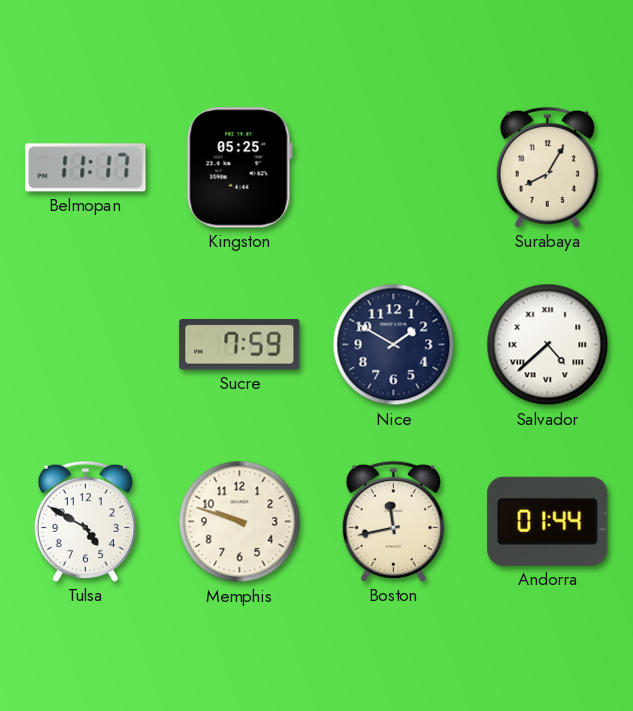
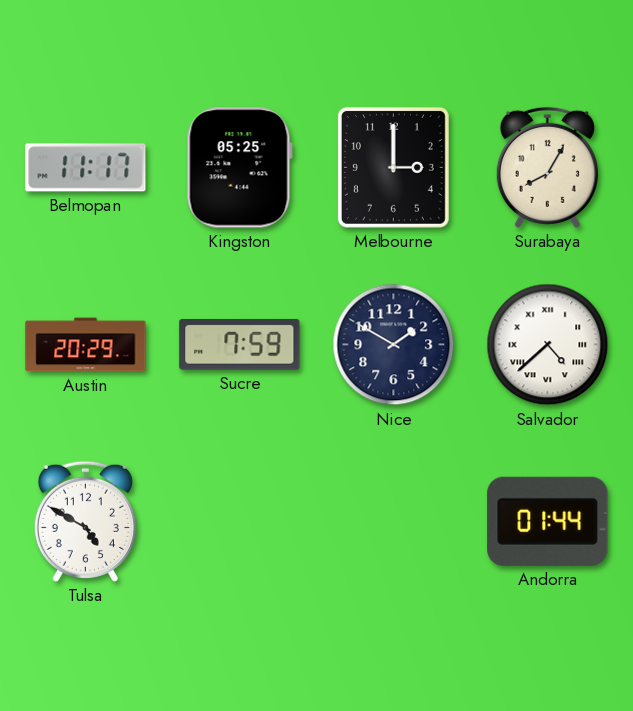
Melbourne: none -> 3:00
Austin: none -> 20:29
Memphis: 9:48 -> none
Boston: 11:43 -> none
